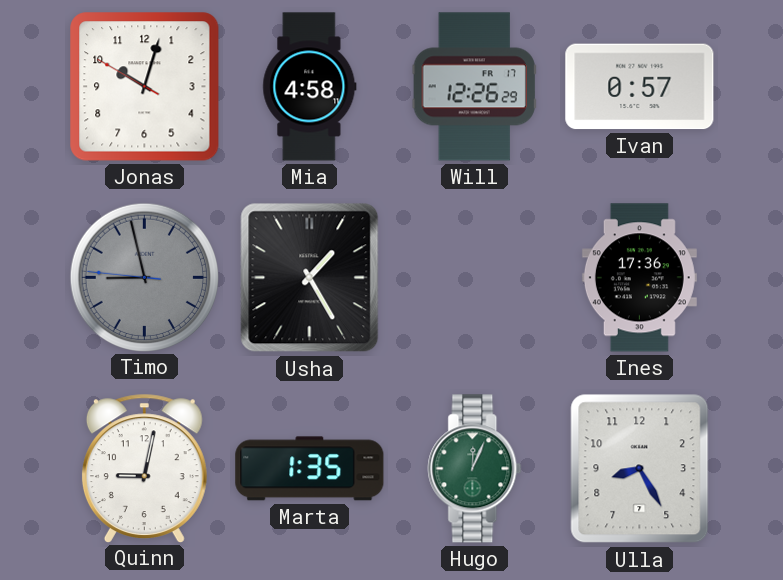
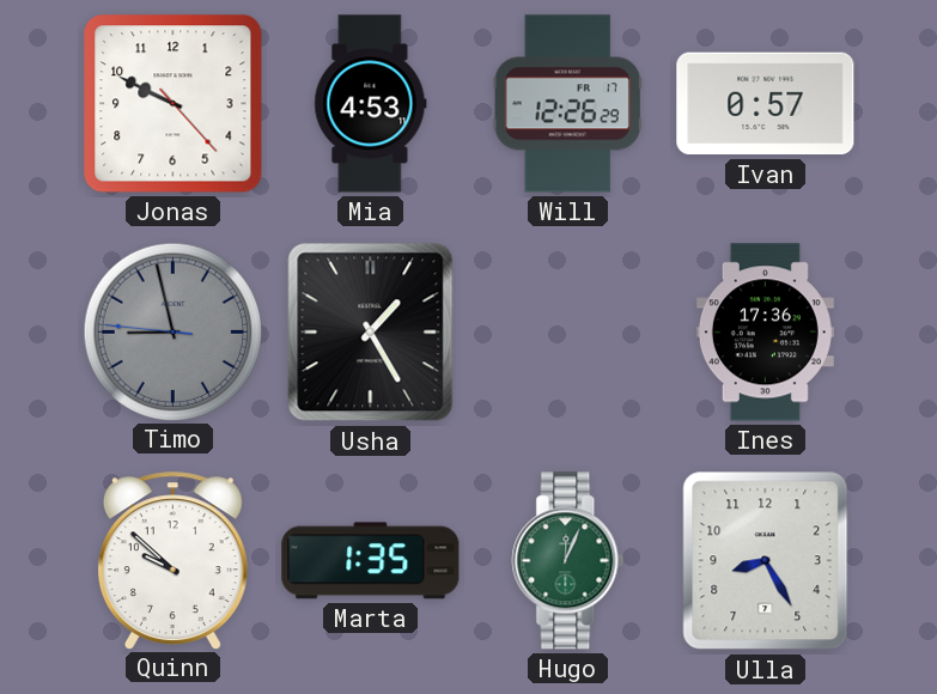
Jonas: 10:02 -> 9:49
Mia: 4:58 -> 4:53
Quinn: 9:02 -> 9:52
